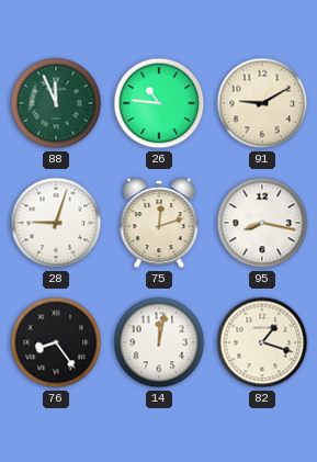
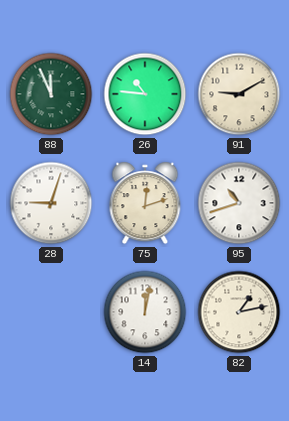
95: 8:17 -> 10:42
76: 8:24 -> none
82: 1:18 -> 1:13
